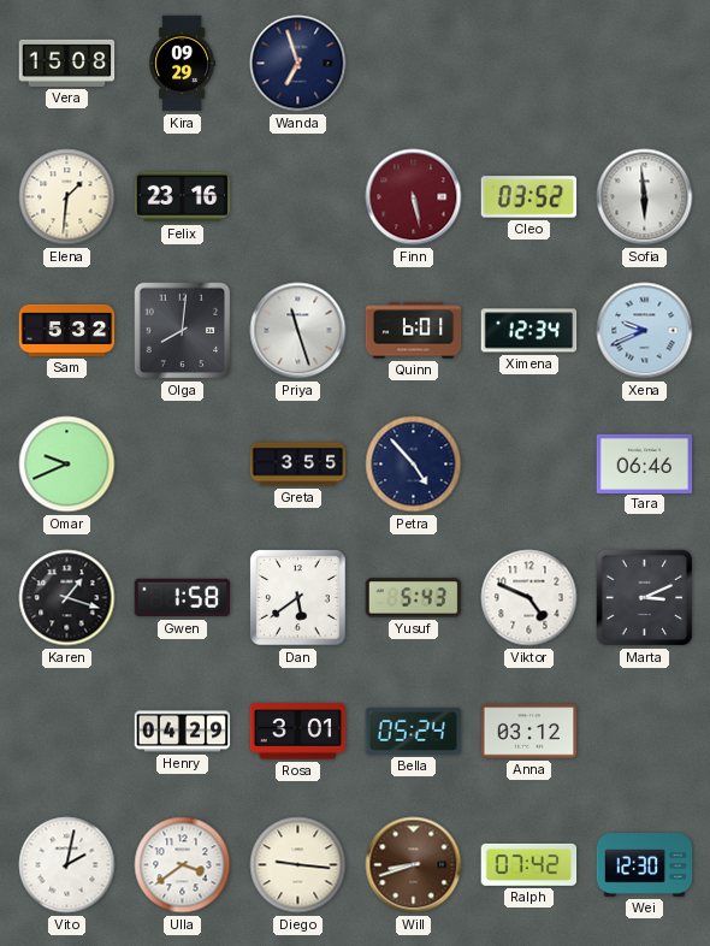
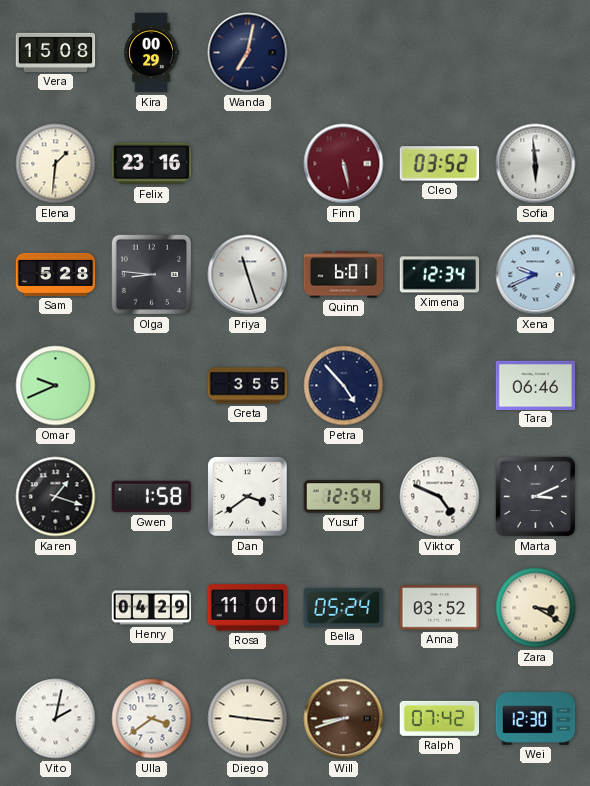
Kira: 09:29 -> 00:29
Wanda: 6:57 -> 7:02
Sam: 5:32 -> 5:28
Olga: 8:01 -> 8:46
Dan: 5:39 -> 3:39
Yusuf: 5:43 -> 12:54
Rosa: 3:01 -> 11:01
Anna: 03:12 -> 03:52
Zara: none -> 3:20
